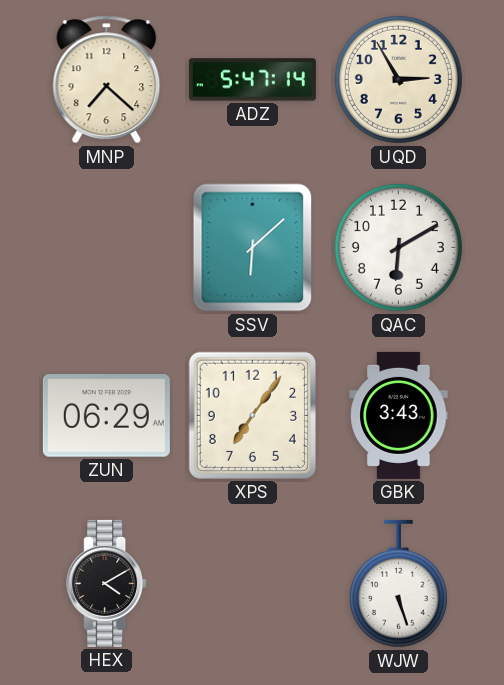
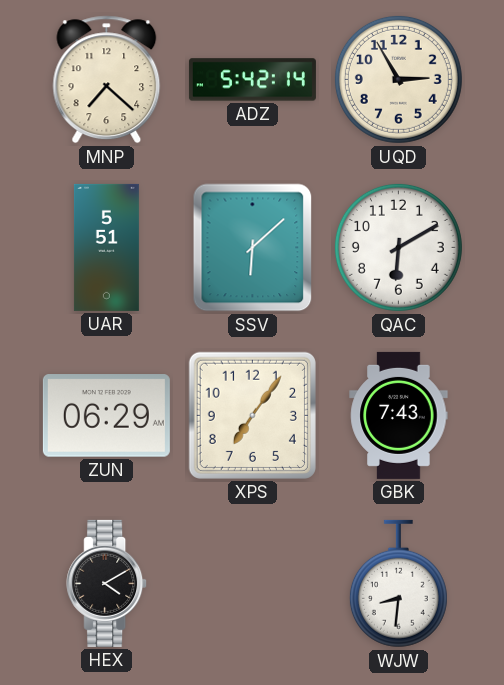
ADZ: 5:47 -> 5:42
UAR: none -> 5:51
GBK: 3:43 -> 7:43
WJW: 5:27 -> 8:31
